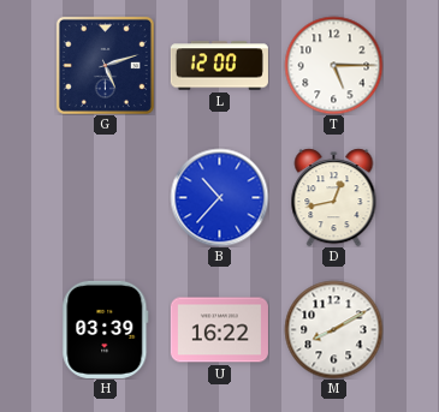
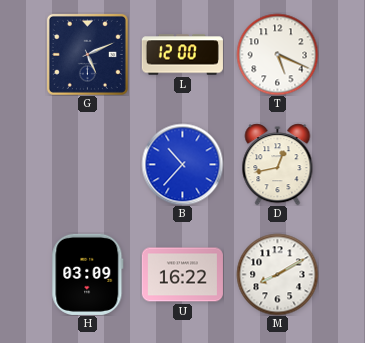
G: 5:12 -> 5:11
T: 5:15 -> 5:19
H: 03:39 -> 03:09
